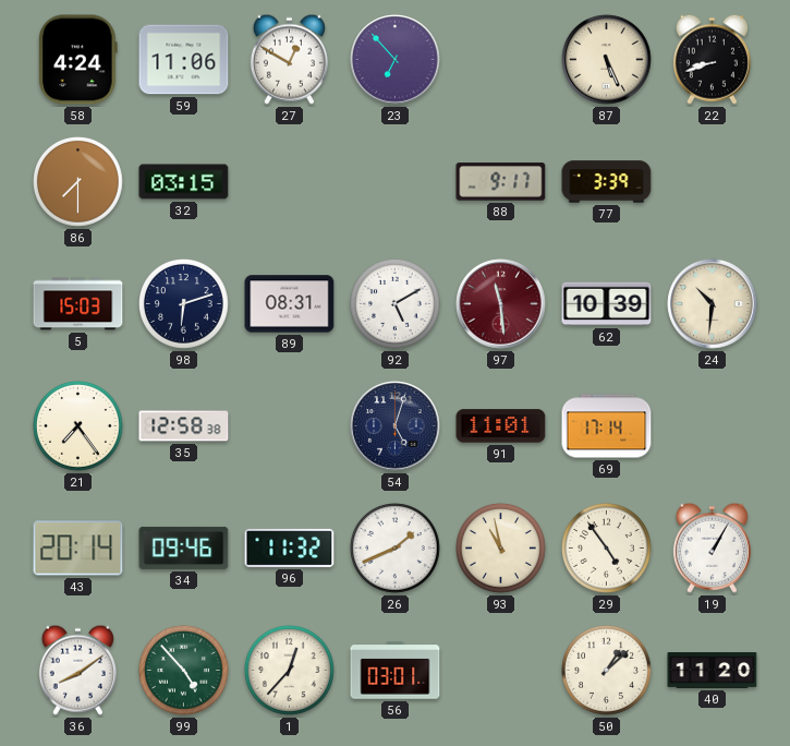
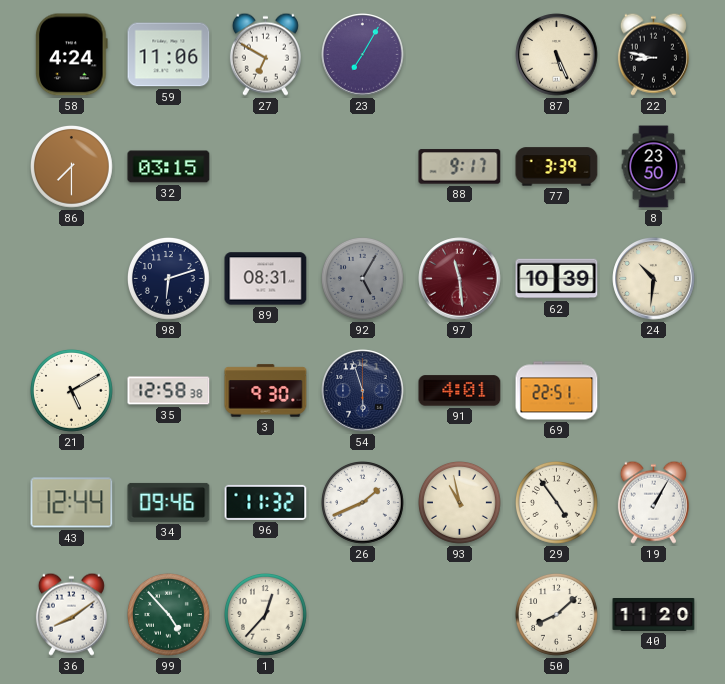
27: 12:50 -> 6:50
23: 6:53 -> 7:05
22: 8:42 -> 8:47
8: none -> 23:50
5: 15:03 -> none
92: 5:10 -> 5:05
92 dial: white -> grey
21: 7:24 -> 5:10
3: none -> 9:30
54: 5:03 -> 5:57
91: 11:01 -> 4:01
69: 17:14 -> 22:51
43: 20:14 -> 12:44
56: 03:01 -> none
50: 1:08 -> 8:08
